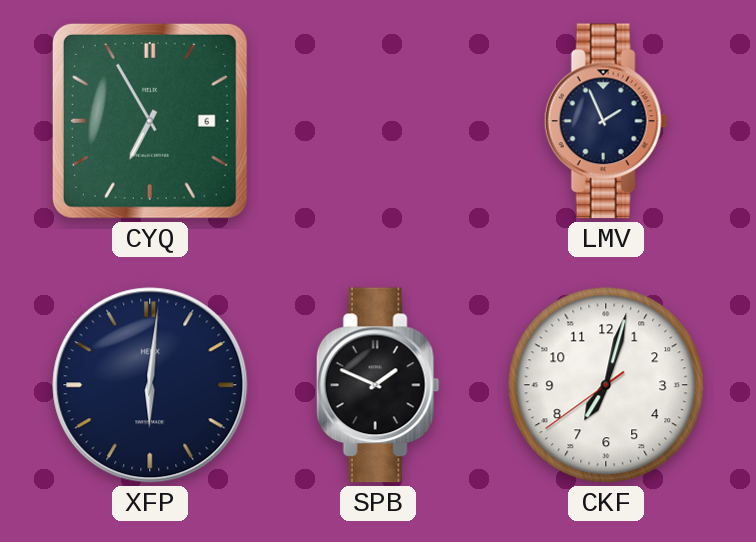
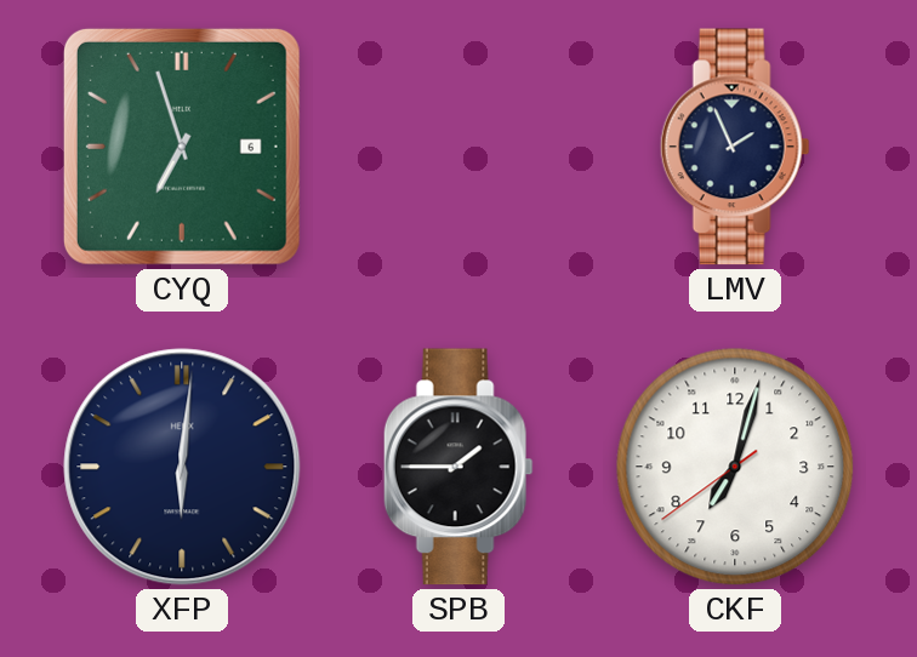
CYQ: 6:55 -> 6:57
SPB: 1:49 -> 1:45
